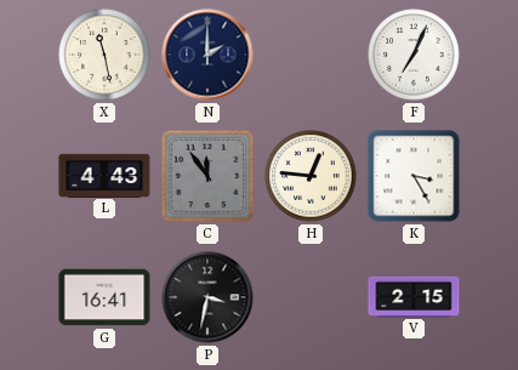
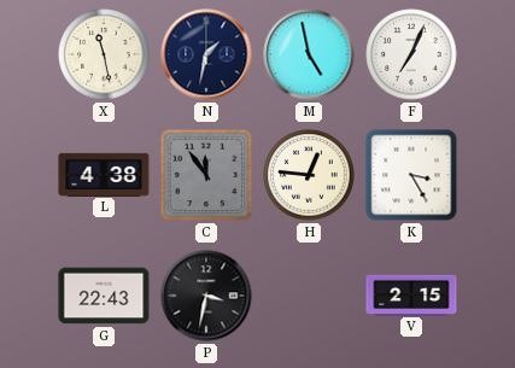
N: 2:00 -> 1:32
M: none -> 4:58
L: 4:43 -> 4:38
G: 16:41 -> 22:43
